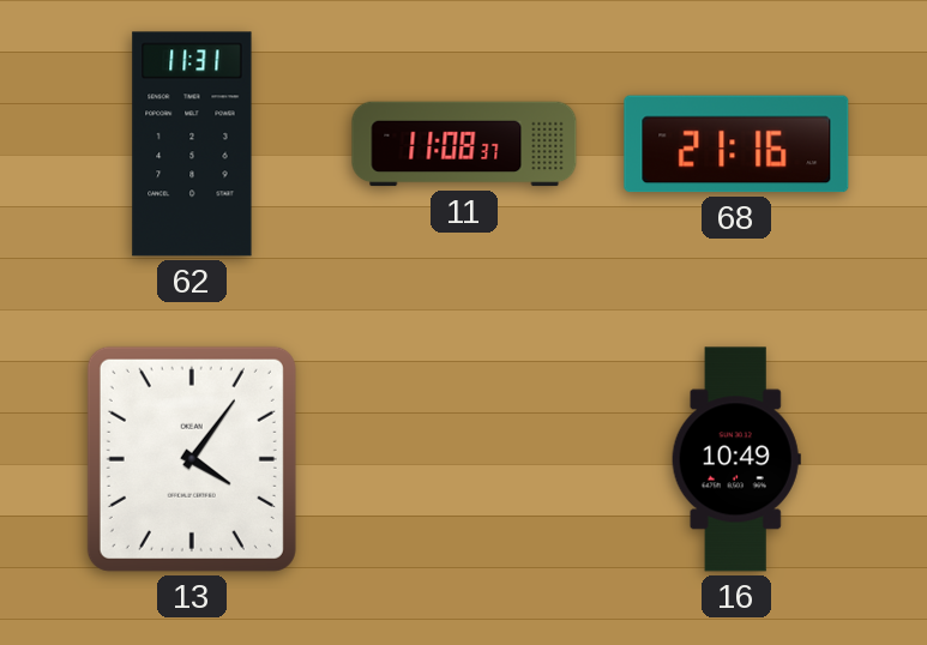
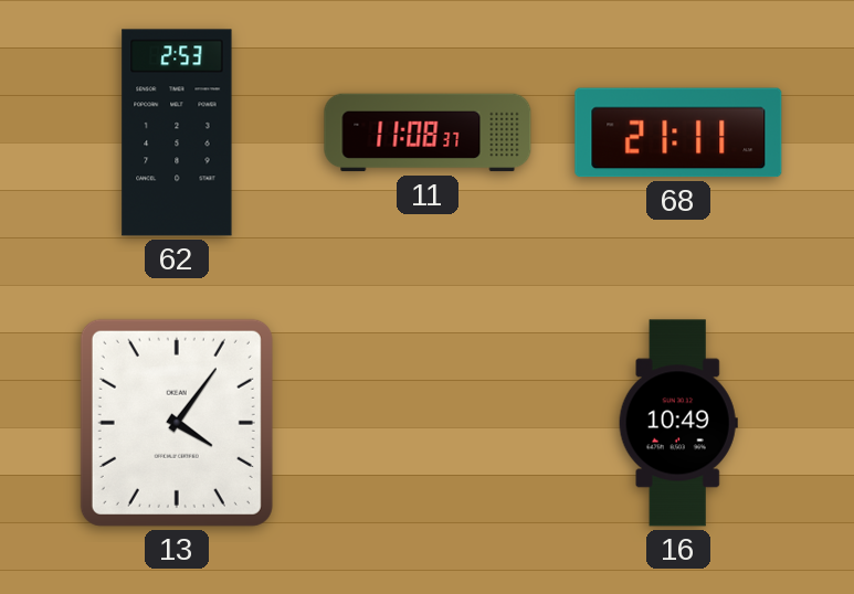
62: 11:31 -> 2:53
68: 21:16 -> 21:11
